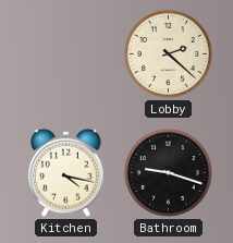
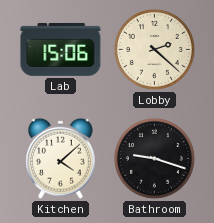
Lab: none -> 15:06
Kitchen: 4:17 -> 4:08
